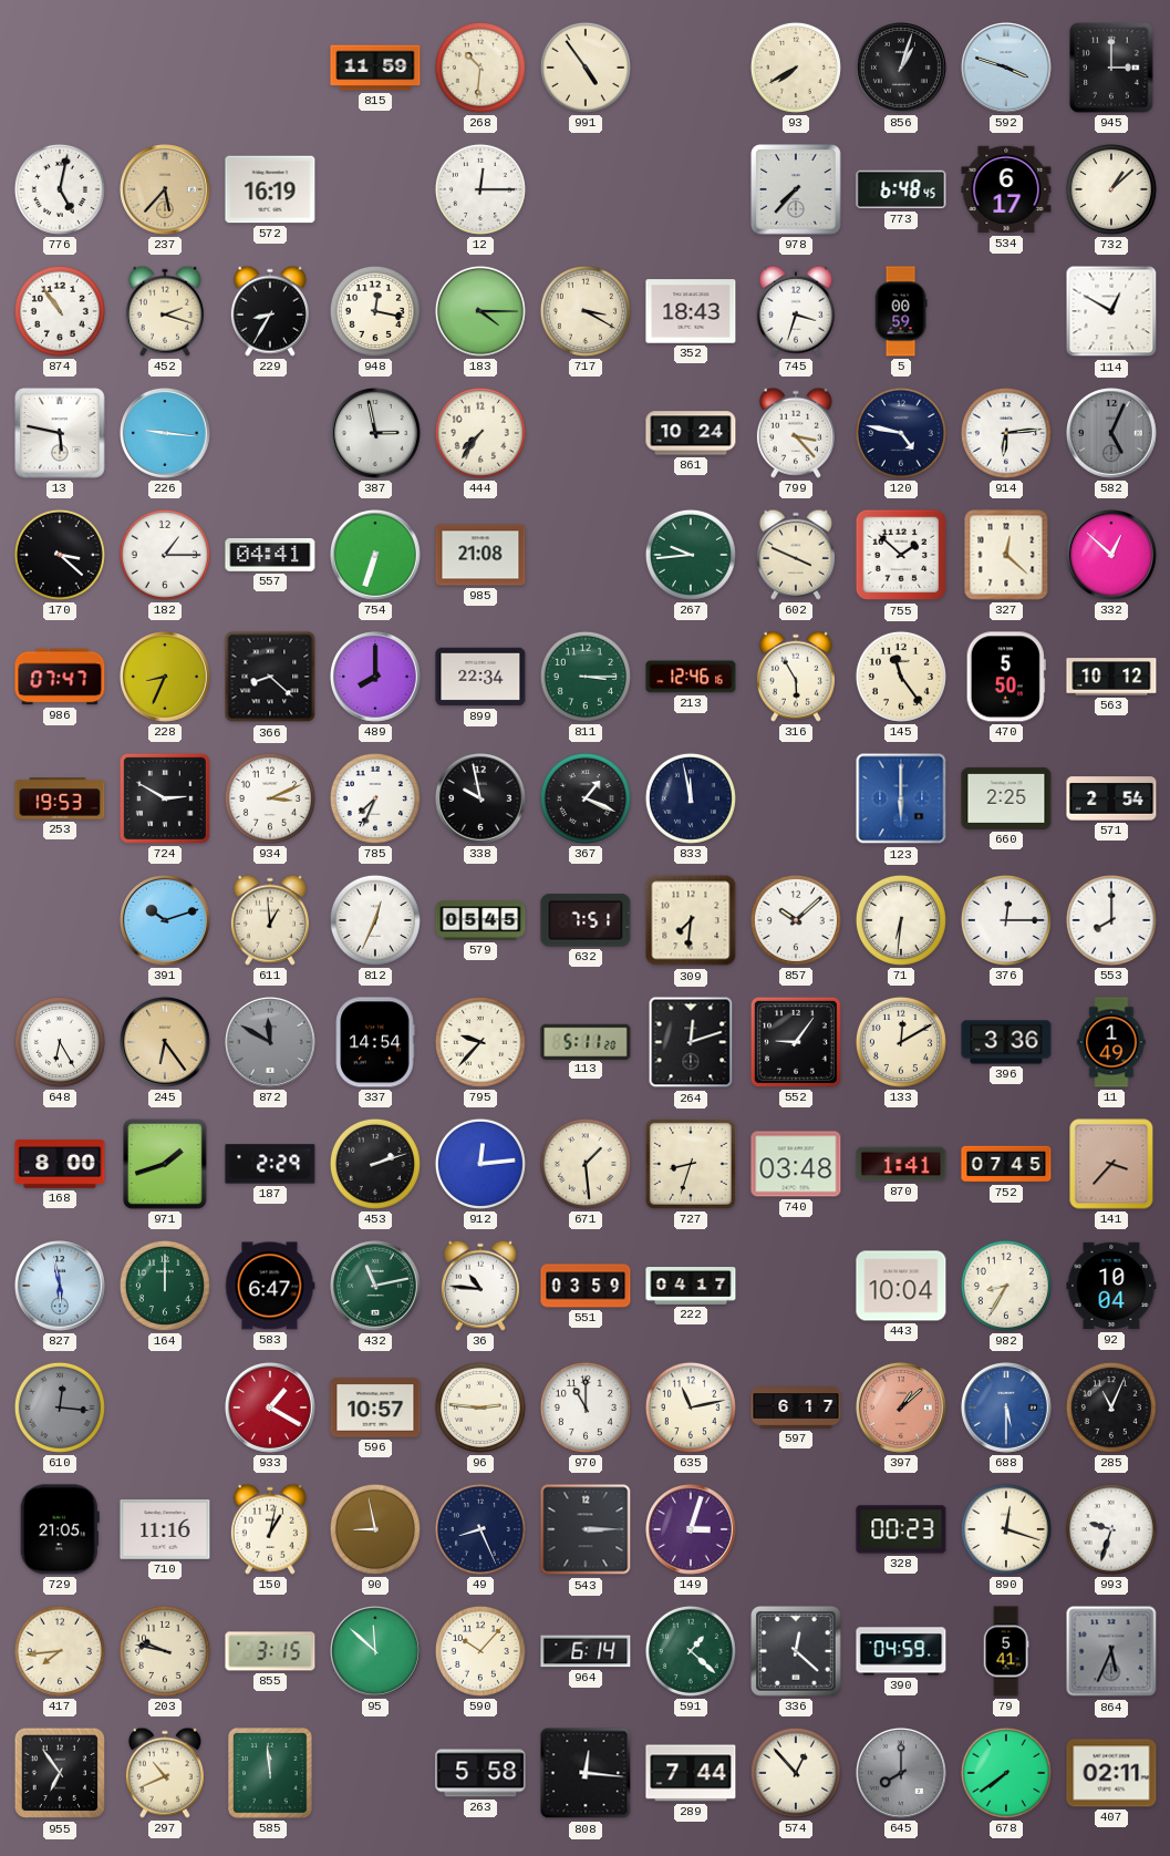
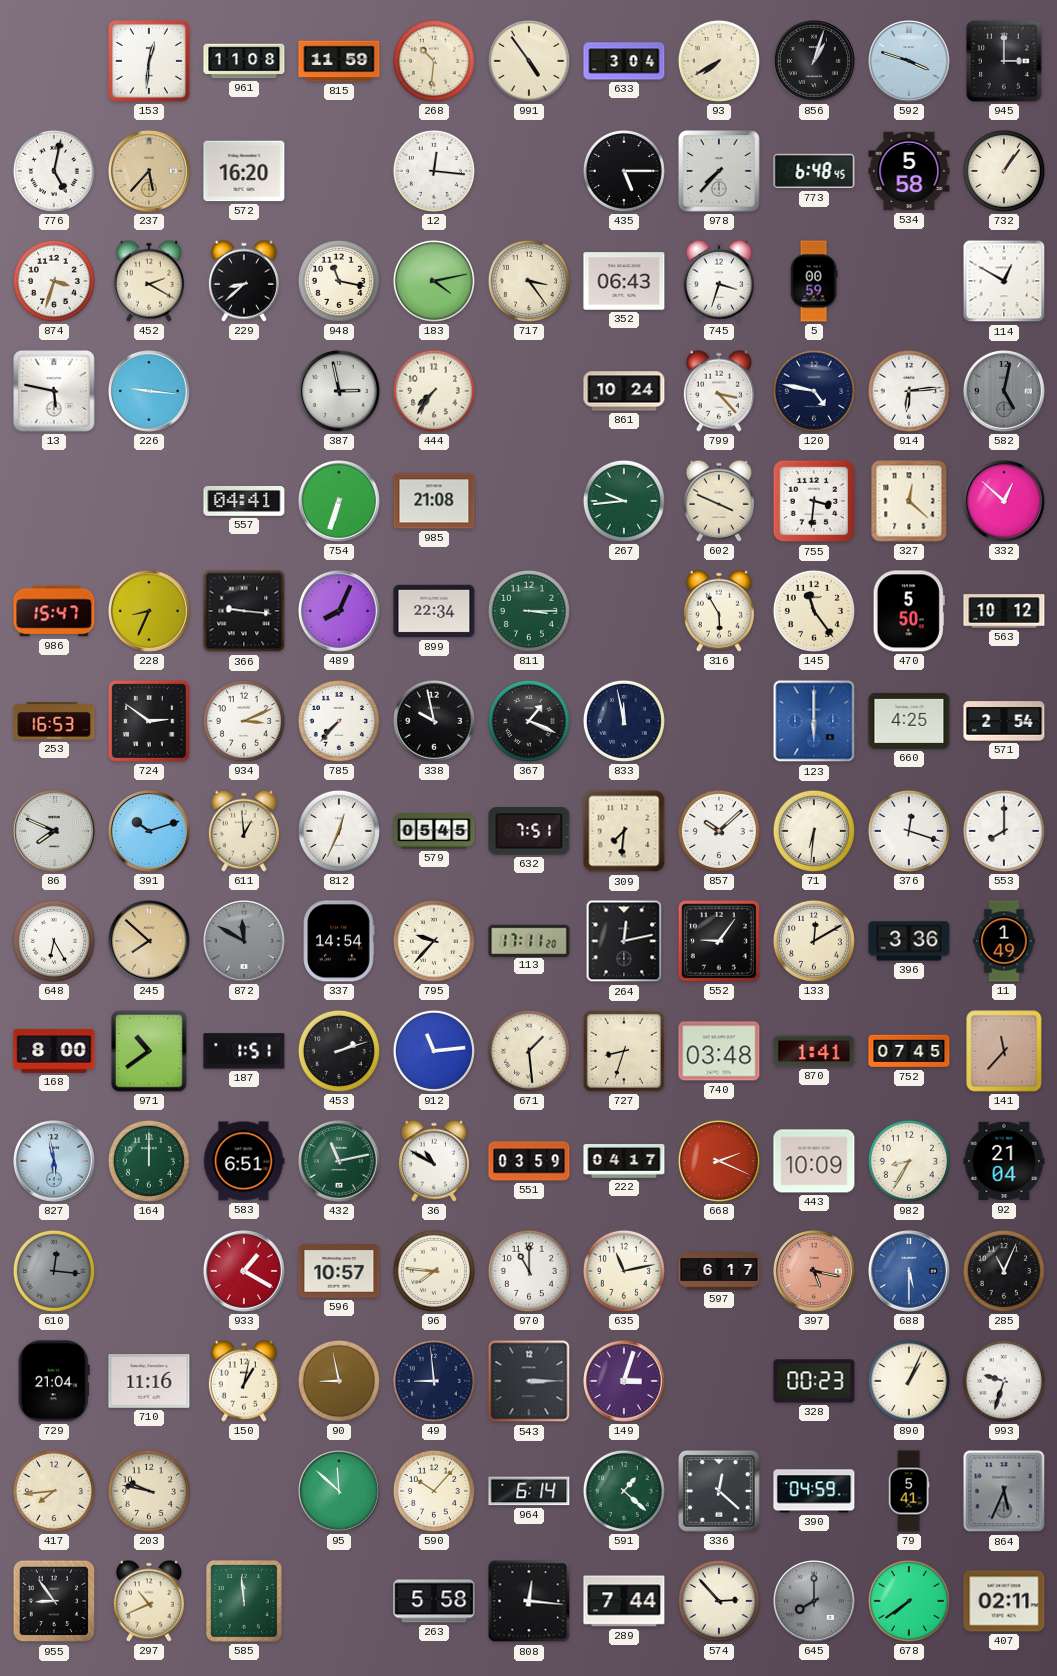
153: none -> 12:31
961: none -> 11:08
633: none -> 3:04
572: 16:19 -> 16:20
12: 12:15 -> 12:16
435: none -> 5:15
534: 6:17 -> 5:58
732: 1:08 -> 1:06
874: 10:54 -> 3:33
452: 2:18 -> 2:20
229: 8:35 -> 8:38
948: 12:17 -> 11:17
183: 4:15 -> 4:13
717: 3:20 -> 3:24
352: 18:43 -> 06:43
582: 5:04 -> 5:02
170: 3:22 -> none
182: 1:15 -> none
755: 1:52 -> 3:31
986: 07:47 -> 15:47
366: 8:22 -> 9:16
489: 8:00 -> 8:04
213: 12:46 -> none
253: 19:53 -> 16:53
724: 2:50 -> 2:51
785: 7:34 -> 7:37
660: 2:25 -> 4:25
86: none -> 7:49
376: 12:15 -> 12:18
245: 6:24 -> 7:52
113: 5:11 -> 17:11
264: 12:12 -> 12:13
971: 1:42 -> 10:39
187: 2:29 -> 1:51
912: 12:14 -> 11:14
141: 3:37 -> 11:37
583: 6:47 -> 6:51
36: 10:46 -> 10:50
668: none -> 2:19
443: 10:04 -> 10:09
92: 10:04 -> 21:04
96: 2:46 -> 7:46
397: 1:08 -> 5:17
729: 21:05 -> 21:04
49: 8:26 -> 8:59
890: 12:18 -> 1:04
855: 3:15 -> none
955: 6:54 -> 8:54
574: 12:53 -> 2:53
